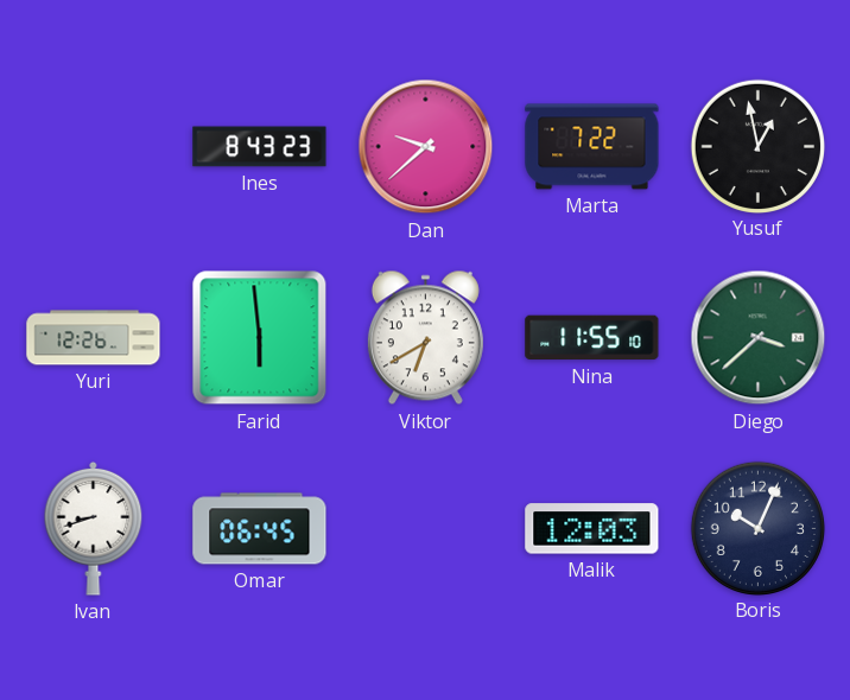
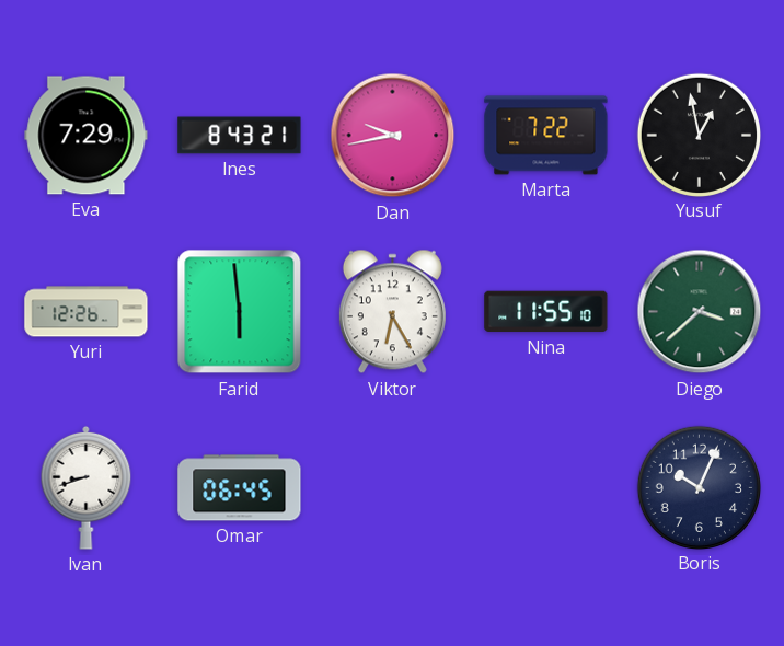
Eva: none -> 7:29
Ines: 8:43:23 -> 8:43:21
Dan: 9:38 -> 9:43
Viktor: 6:40 -> 6:25
Malik: 12:03 -> none
